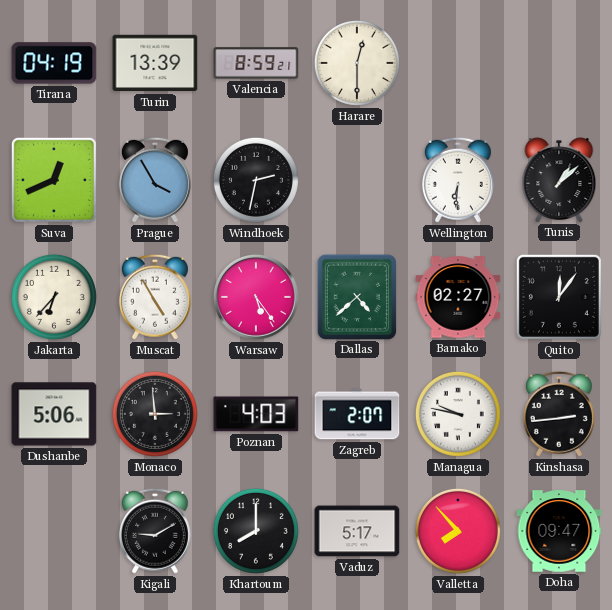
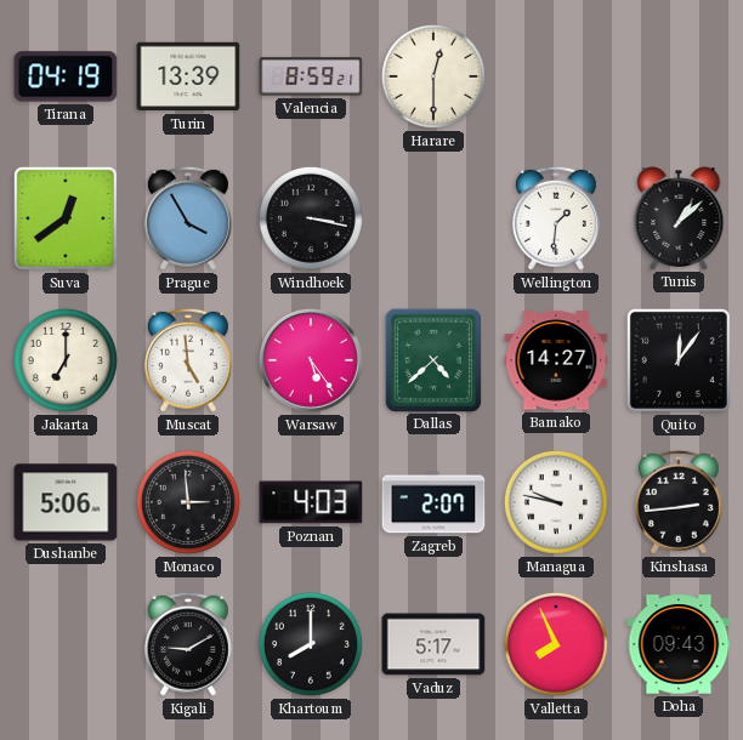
Suva: 12:41 -> 12:39
Windhoek: 2:32 -> 3:17
Wellington: 6:31 -> 1:31
Jakarta: 6:37 -> 7:00
Muscat: 4:55 -> 4:59
Bamako: 02:27 -> 14:27
Valletta: 7:53 -> 7:56
Doha: 09:47 -> 09:43
